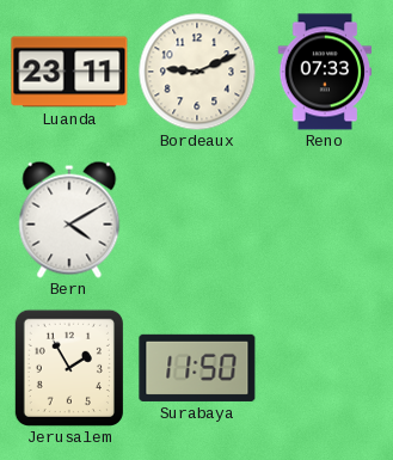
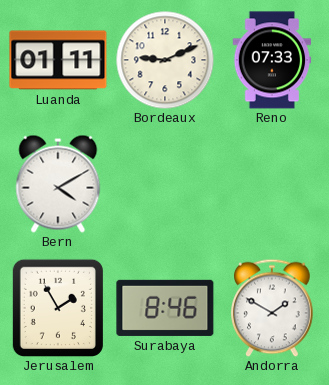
Luanda: 23:11 -> 01:11
Surabaya: 11:50 -> 8:46
Andorra: none -> 1:50
